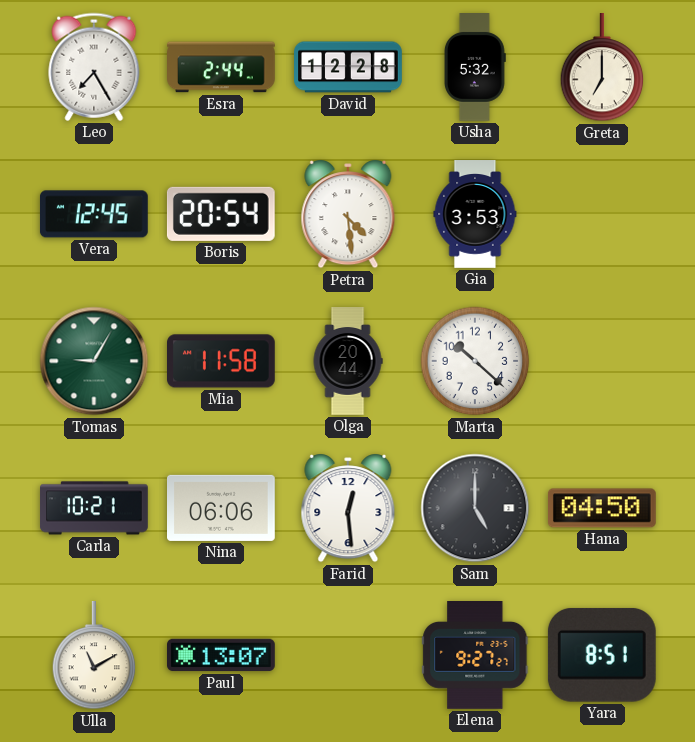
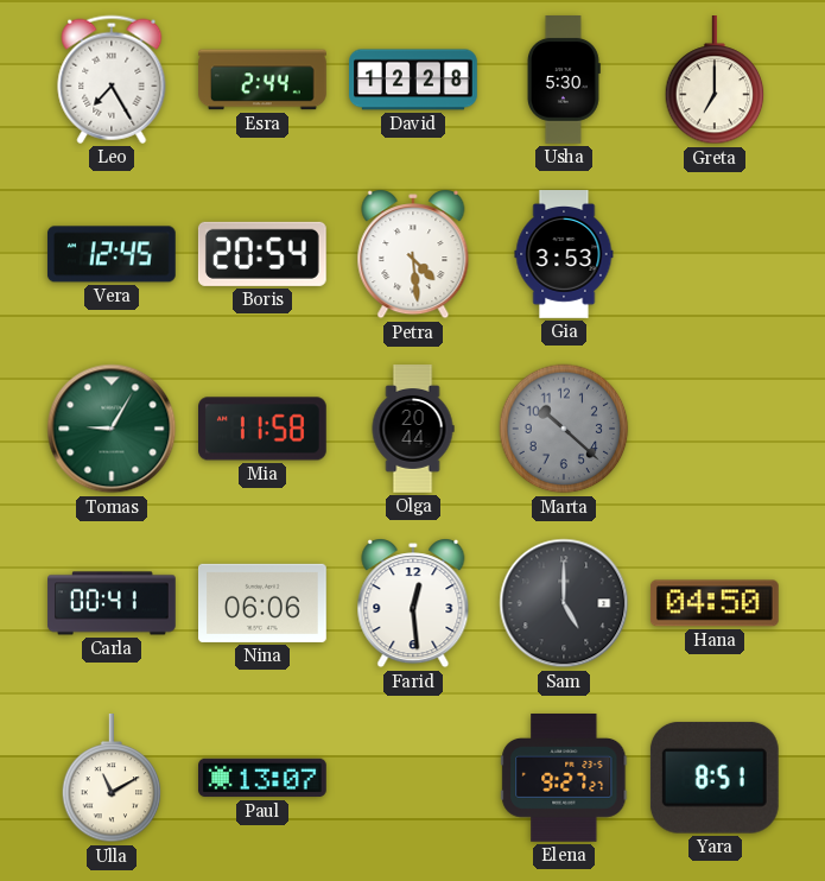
Usha: 5:32 -> 5:30
Marta dial: white -> grey
Carla: 10:21 -> 00:41
